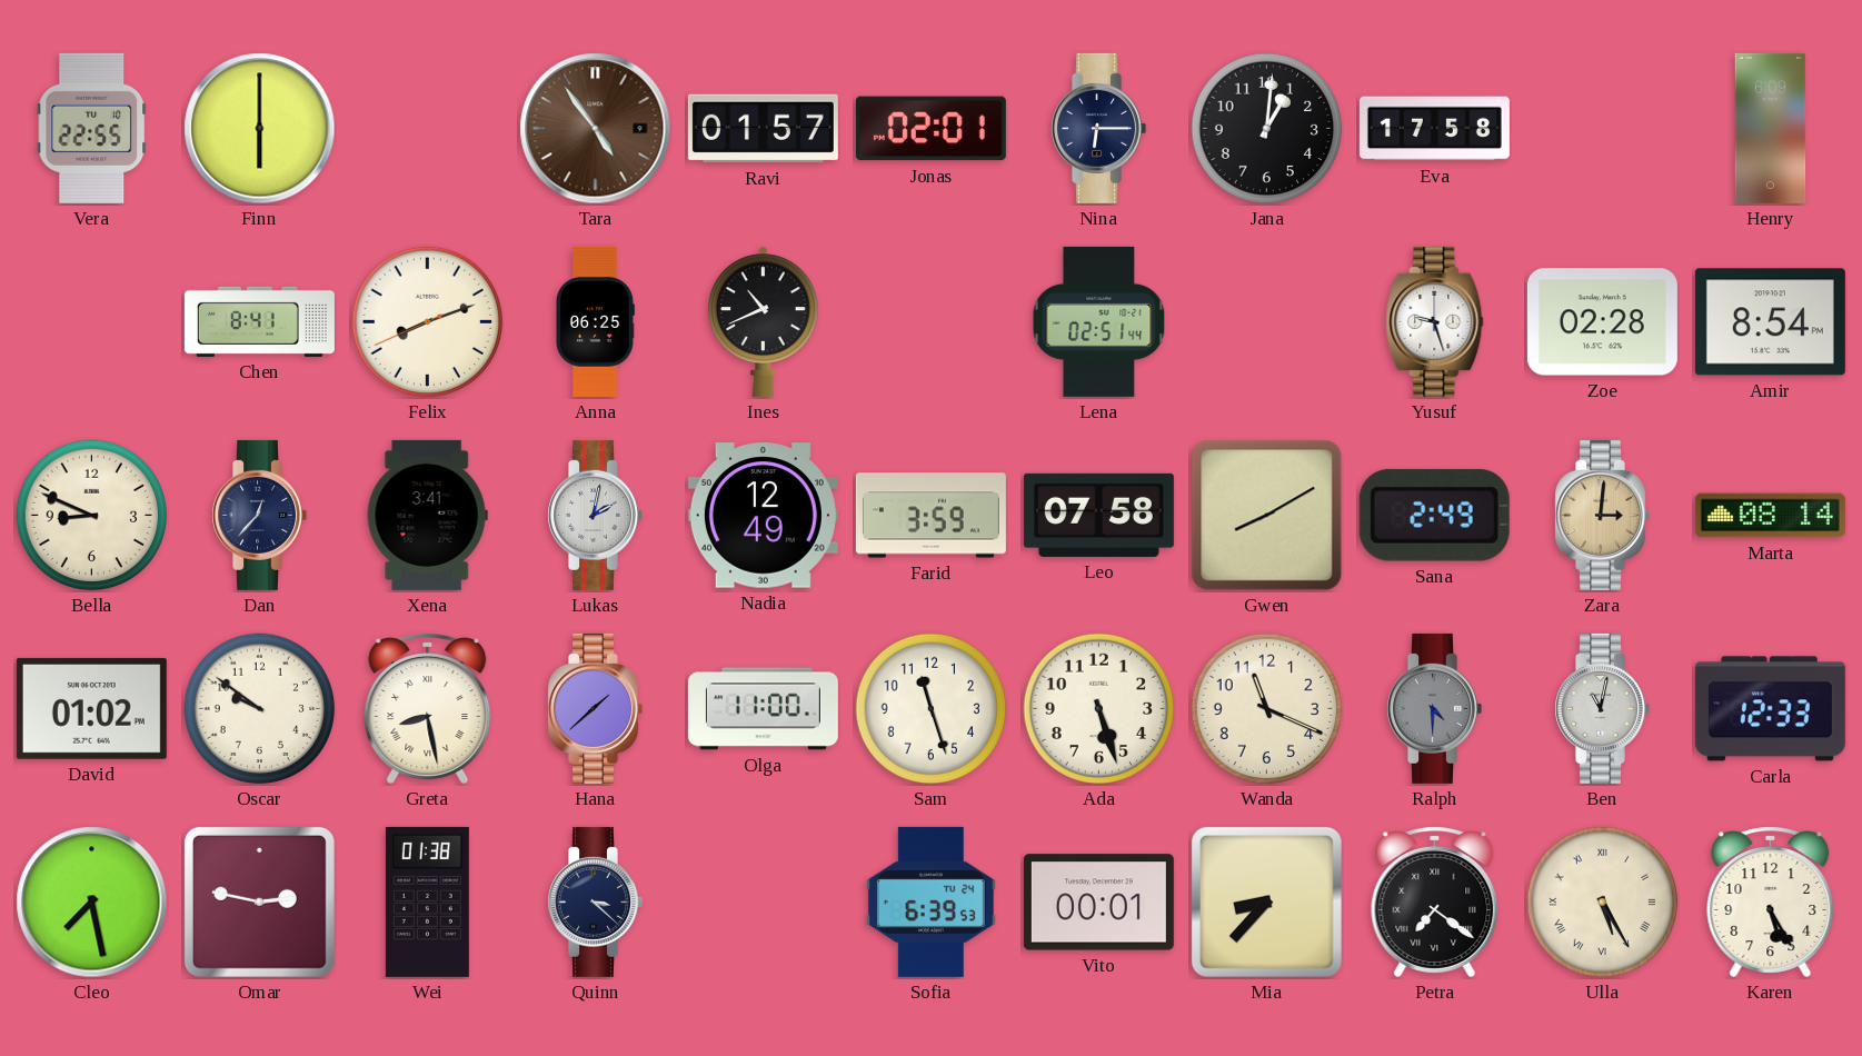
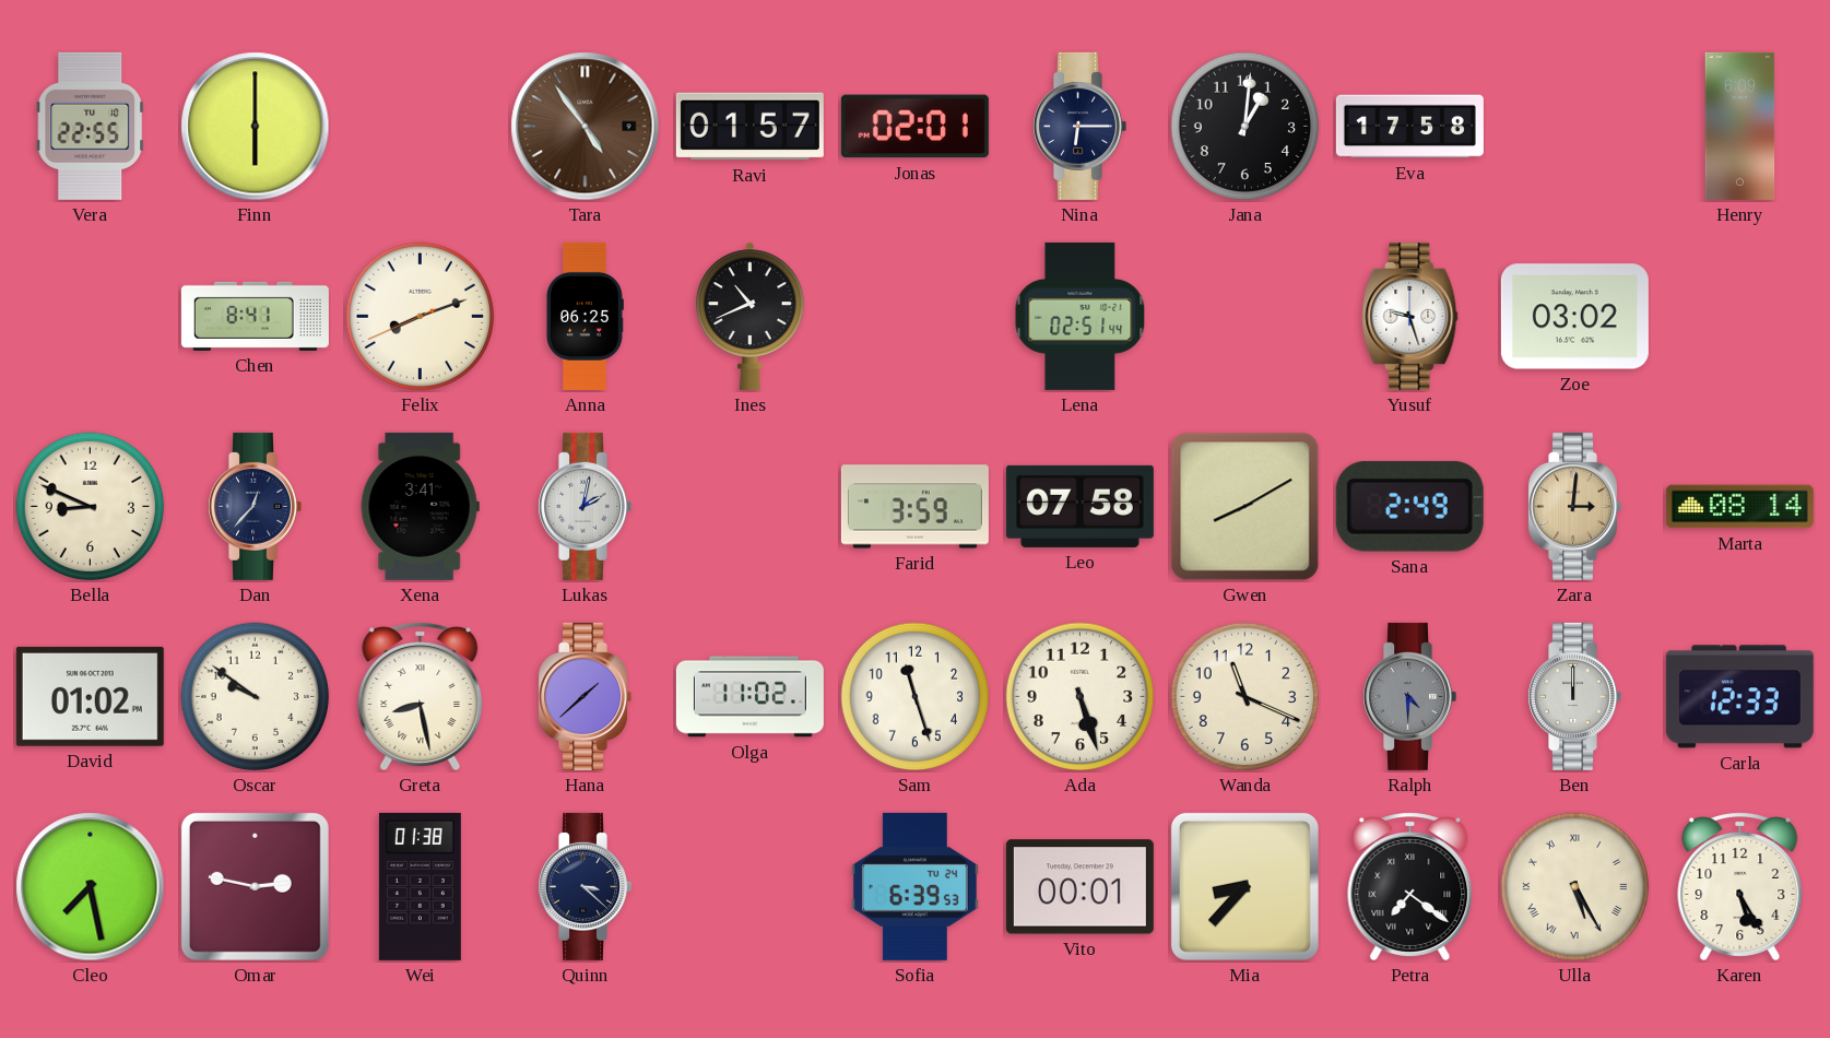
Zoe: 02:28 -> 03:02
Amir: 8:54 -> none
Nadia: 12:49 -> none
Olga: 11:00 -> 11:02
Ben: 11:02 -> 12:00
